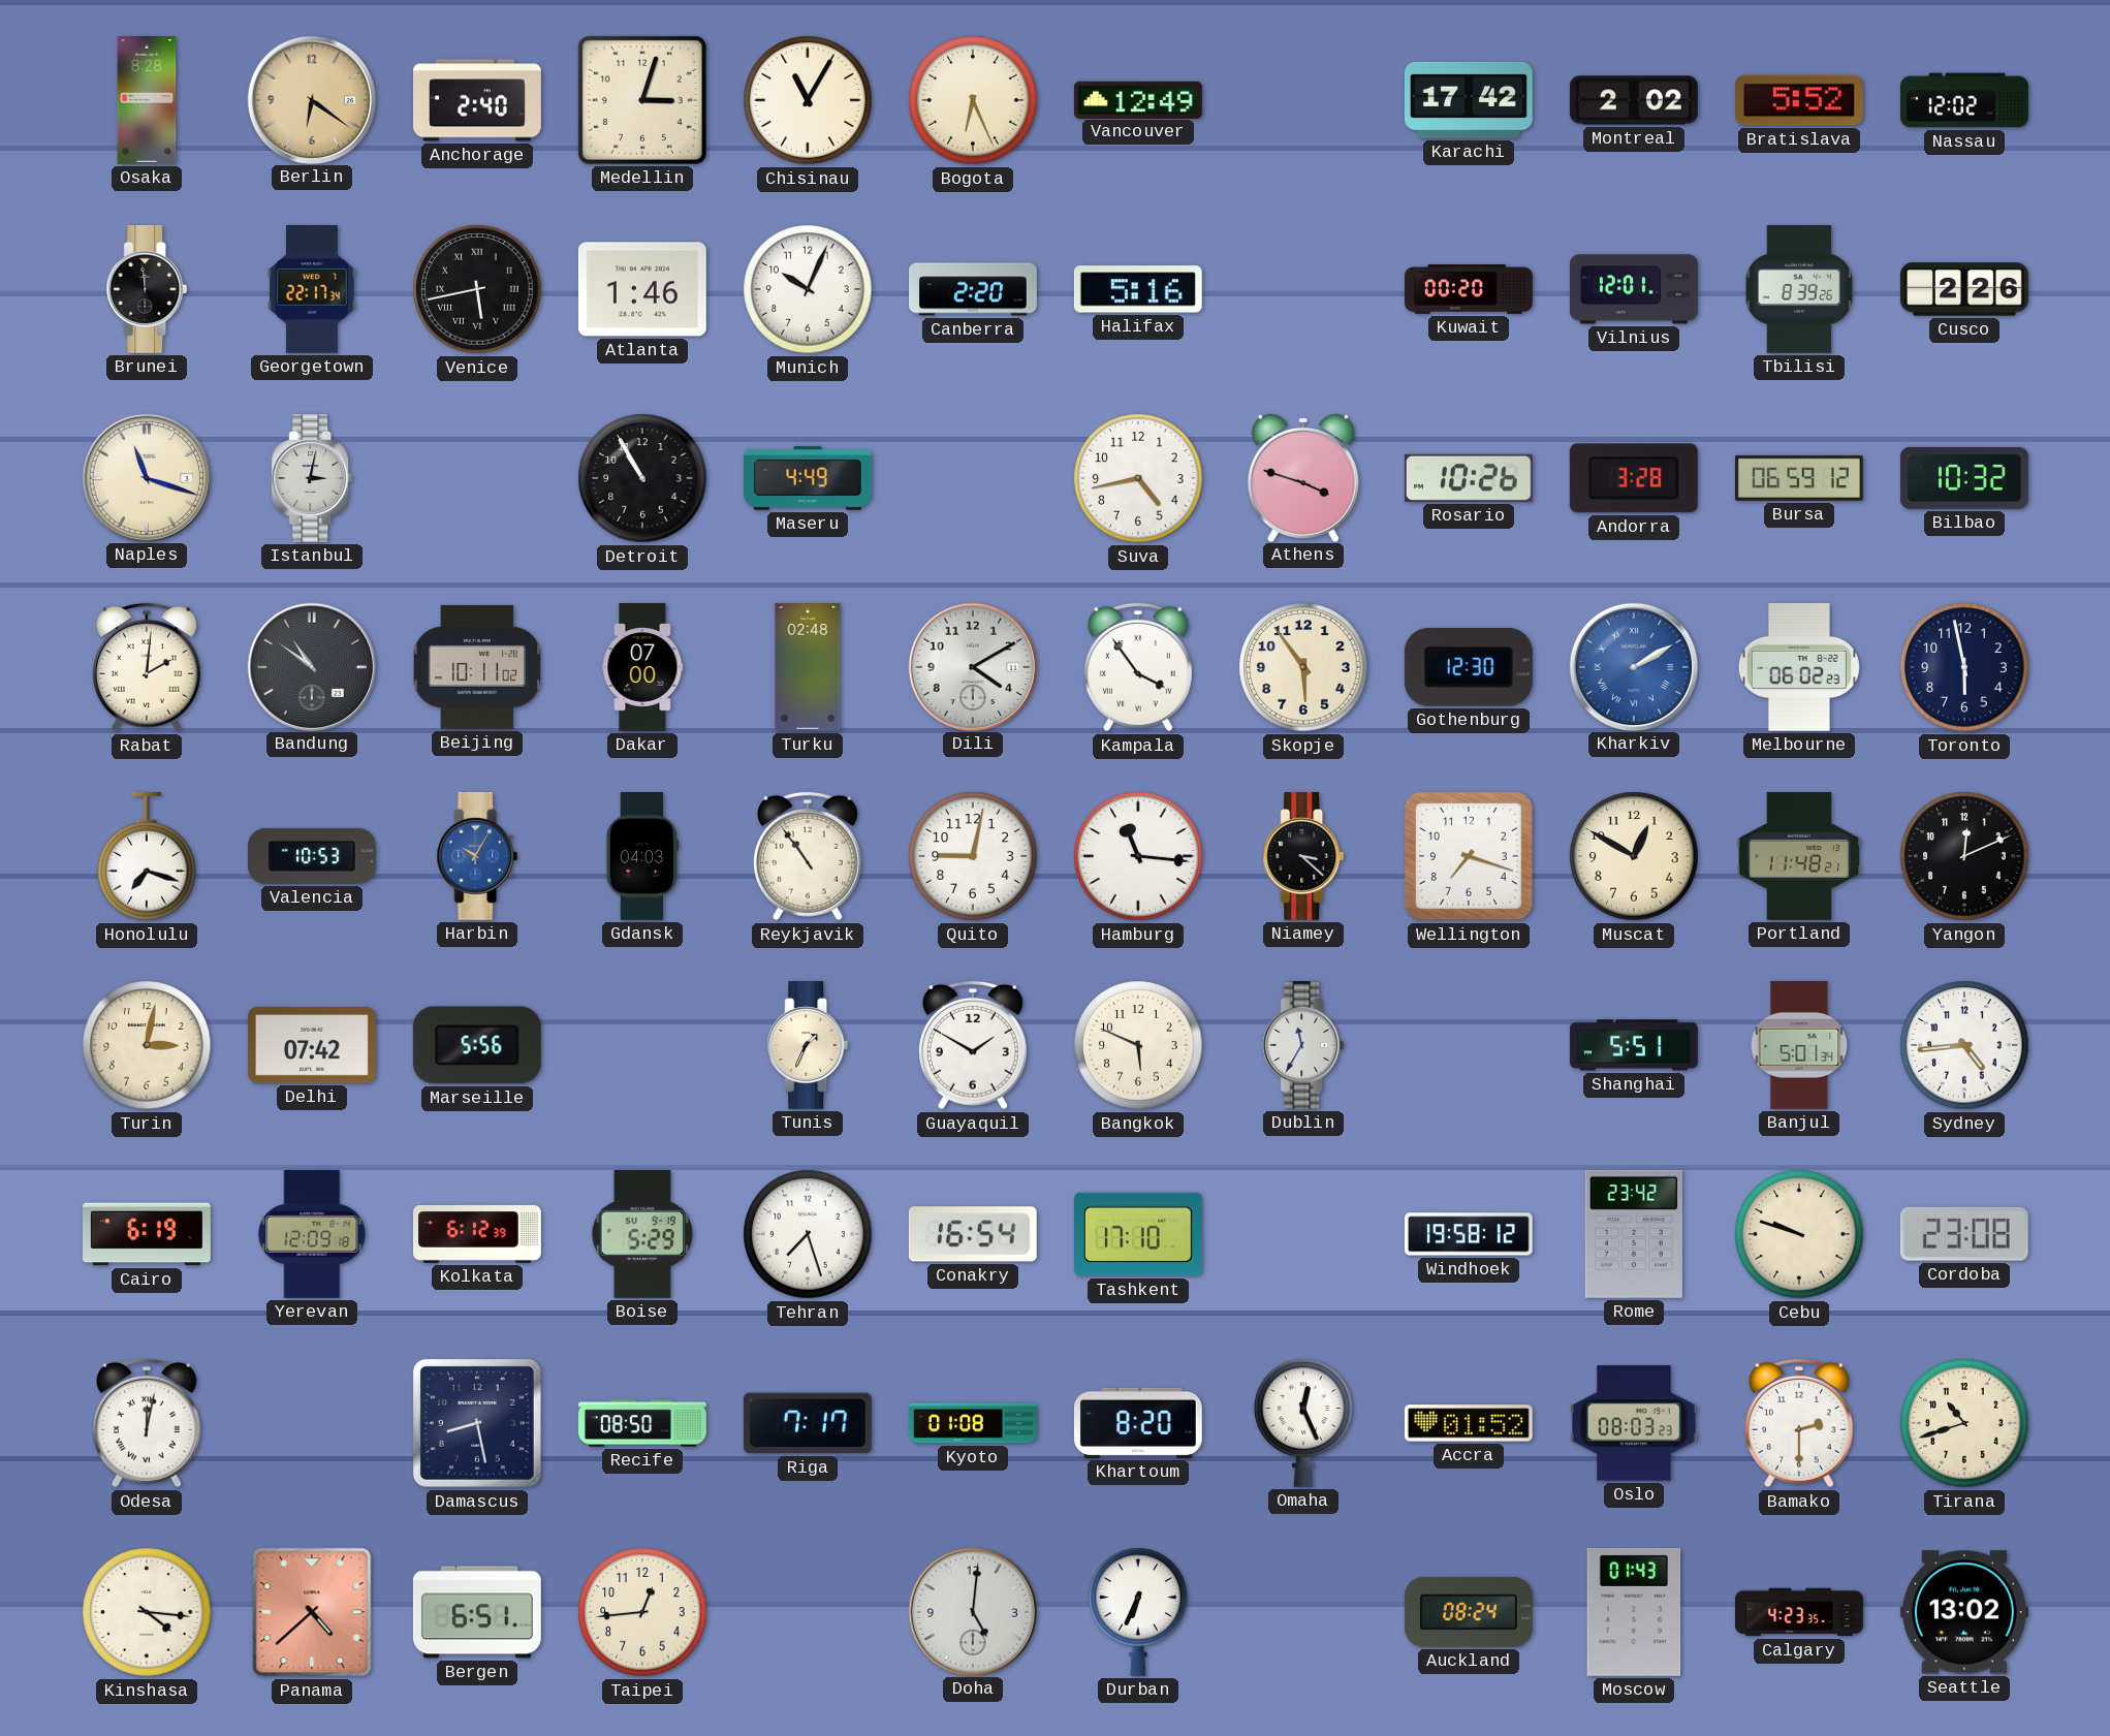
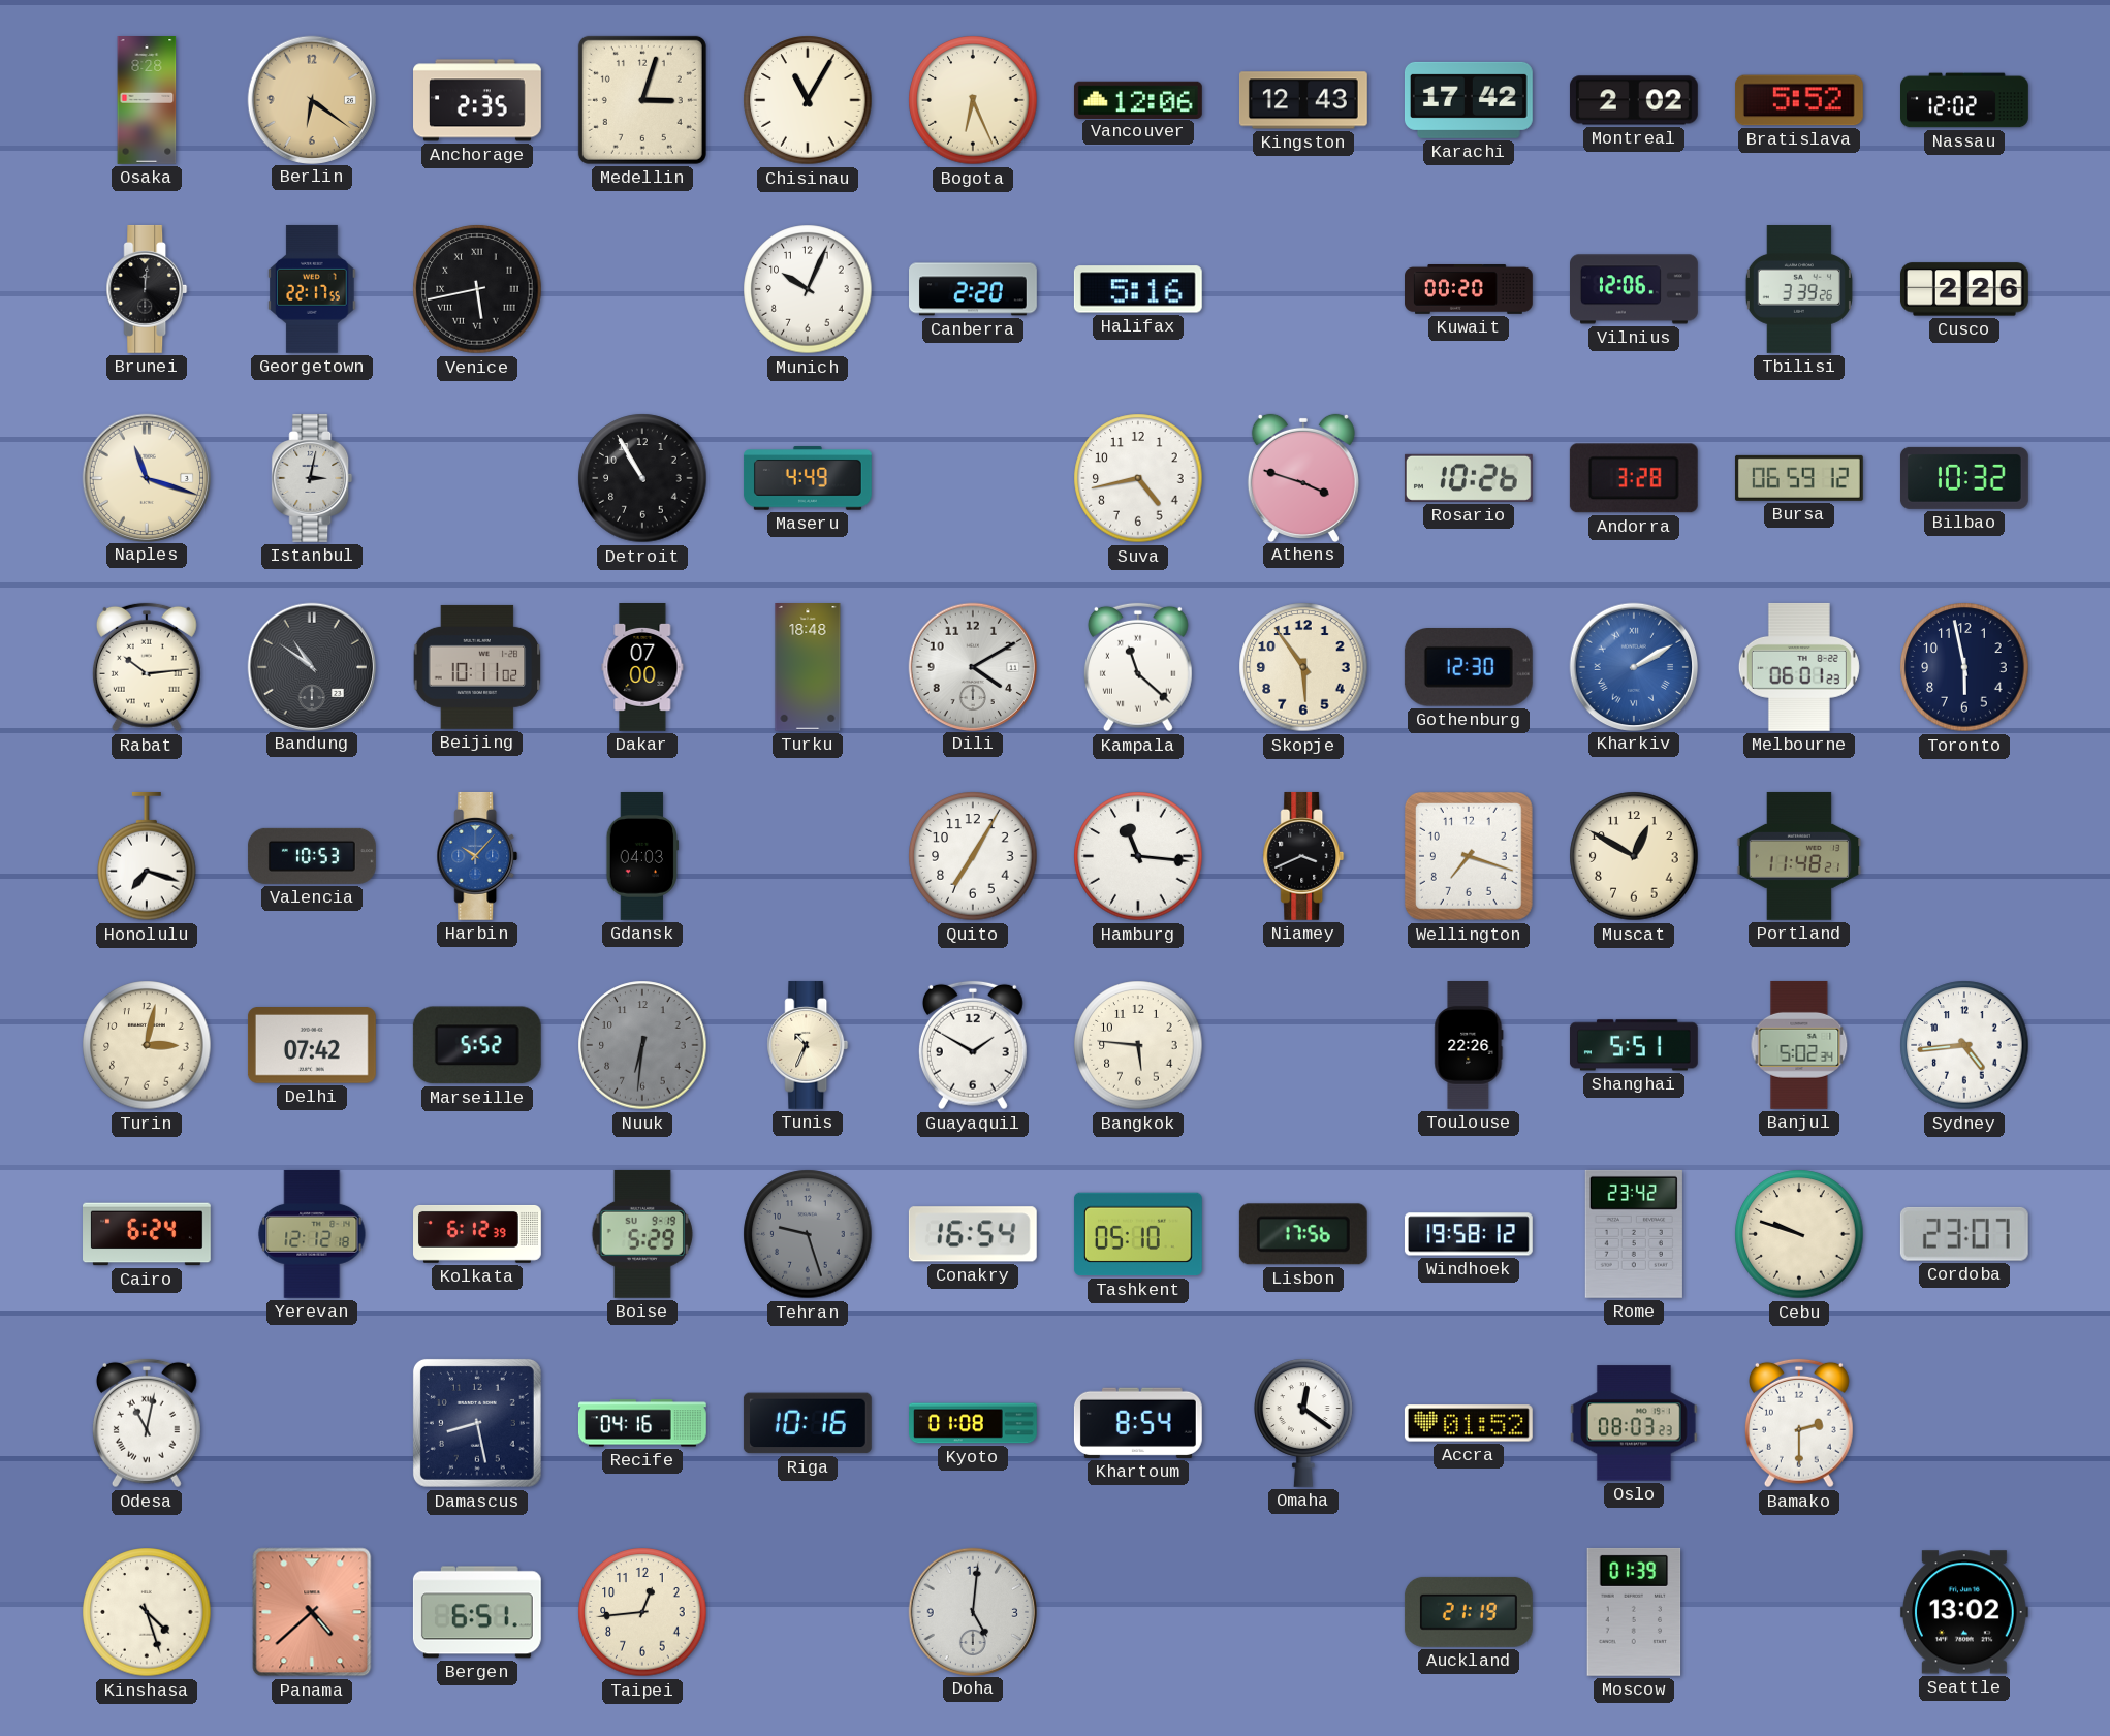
Anchorage: 2:40 -> 2:35
Vancouver: 12:49 -> 12:06
Kingston: none -> 12:43
Brunei: 11:59 -> 12:01
Georgetown: 22:17:34 -> 22:17:55
Atlanta: 1:46 -> none
Vilnius: 12:01 -> 12:06
Tbilisi: 8:39 -> 3:39
Rabat: 2:01 -> 10:14
Turku: 02:48 -> 18:48
Kampala: 3:54 -> 11:22
Melbourne: 06:02 -> 06:01
Harbin: 10:05 -> 10:07
Reykjavik: 10:54 -> none
Quito: 9:02 -> 7:05
Niamey: 3:22 -> 3:41
Yangon: 12:11 -> none
Marseille: 5:56 -> 5:52
Nuuk: none -> 6:31
Tunis: 1:34 -> 10:34
Bangkok: 5:49 -> 5:46
Dublin: 11:35 -> none
Toulouse: none -> 22:26
Banjul: 5:01 -> 5:02
Cairo: 6:19 -> 6:24
Yerevan: 12:09 -> 12:12
Tehran: 7:27 -> 9:27
Tehran dial: white -> grey
Tashkent: 17:10 -> 05:10
Lisbon: none -> 17:56
Cordoba: 23:08 -> 23:07
Odesa: 12:02 -> 11:02
Recife: 08:50 -> 04:16
Riga: 7:17 -> 10:16
Khartoum: 8:20 -> 8:54
Omaha: 12:26 -> 12:21
Tirana: 10:42 -> none
Kinshasa: 4:16 -> 4:27
Durban: 6:34 -> none
Auckland: 08:24 -> 21:19
Moscow: 01:43 -> 01:39
Calgary: 4:23 -> none
